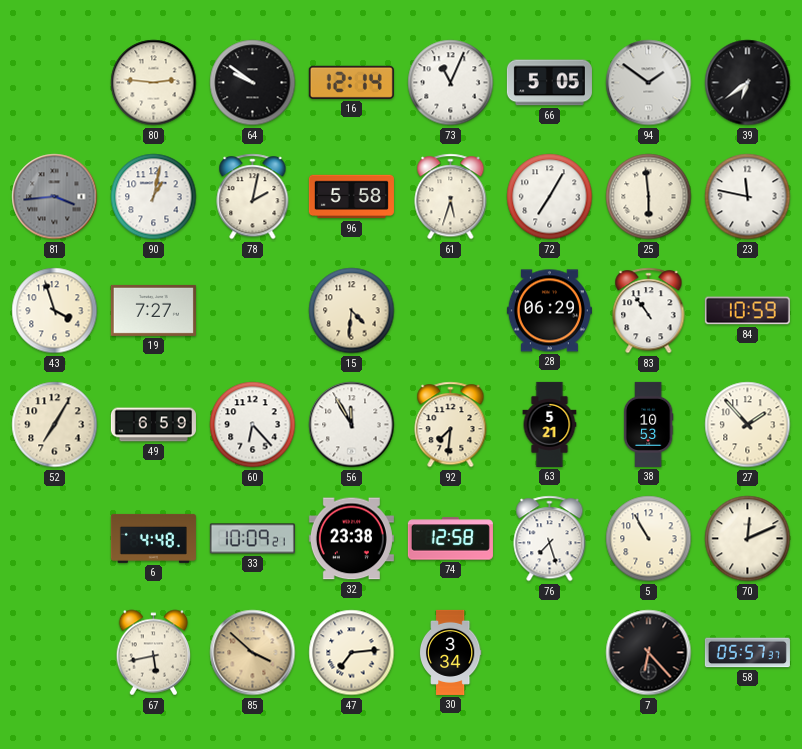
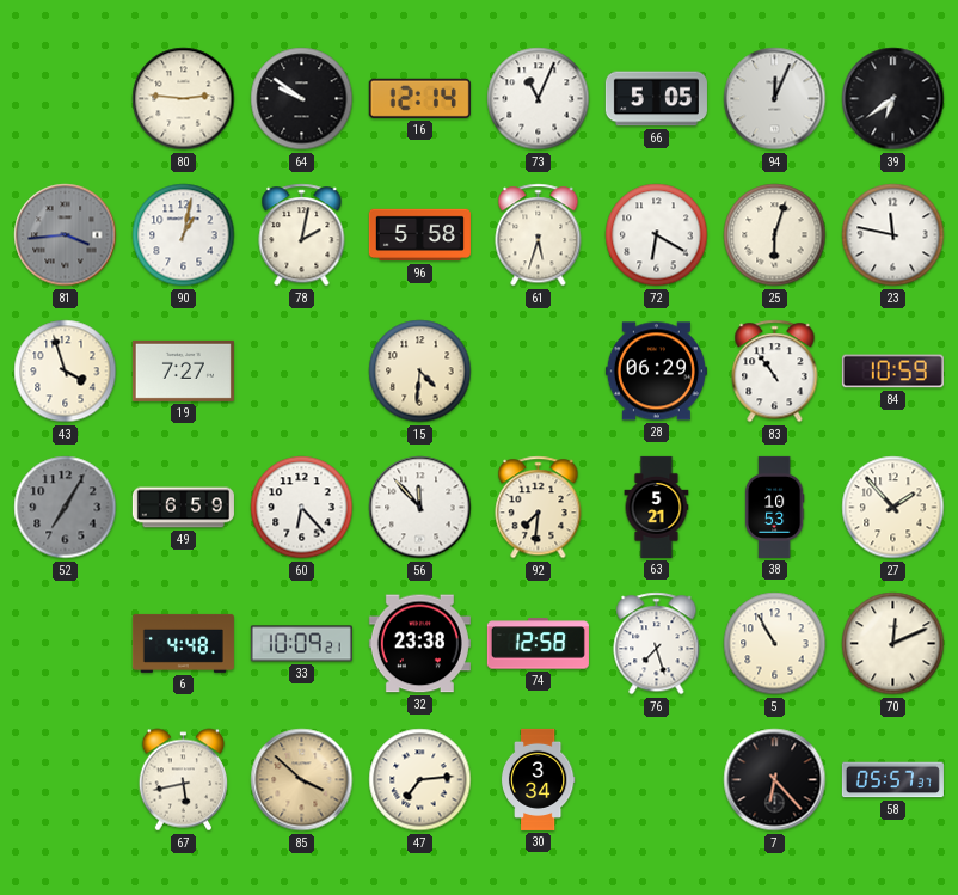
94: 1:51 -> 12:04
72: 7:05 -> 6:20
25: 5:59 -> 6:03
52 dial: cream -> grey
56: 11:55 -> 11:53
